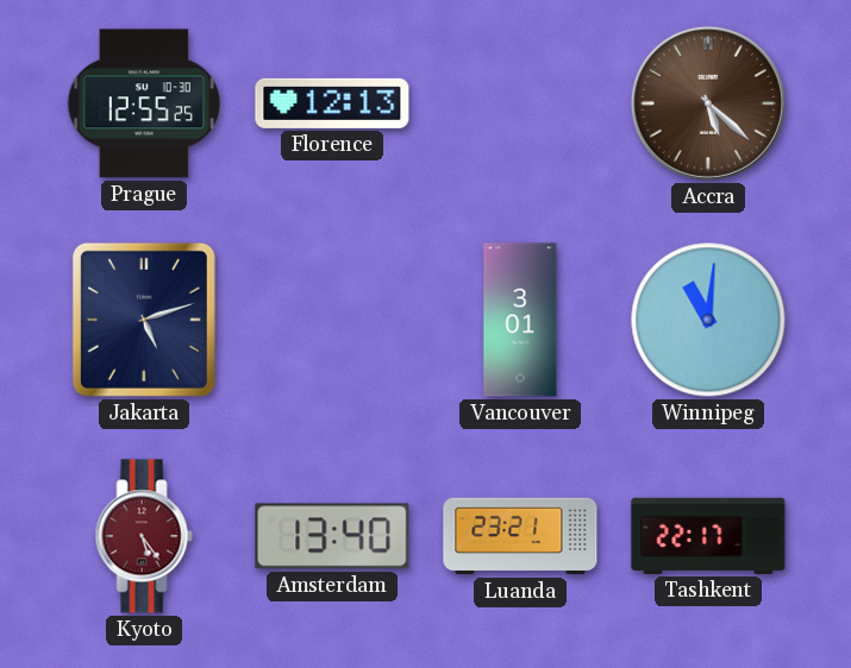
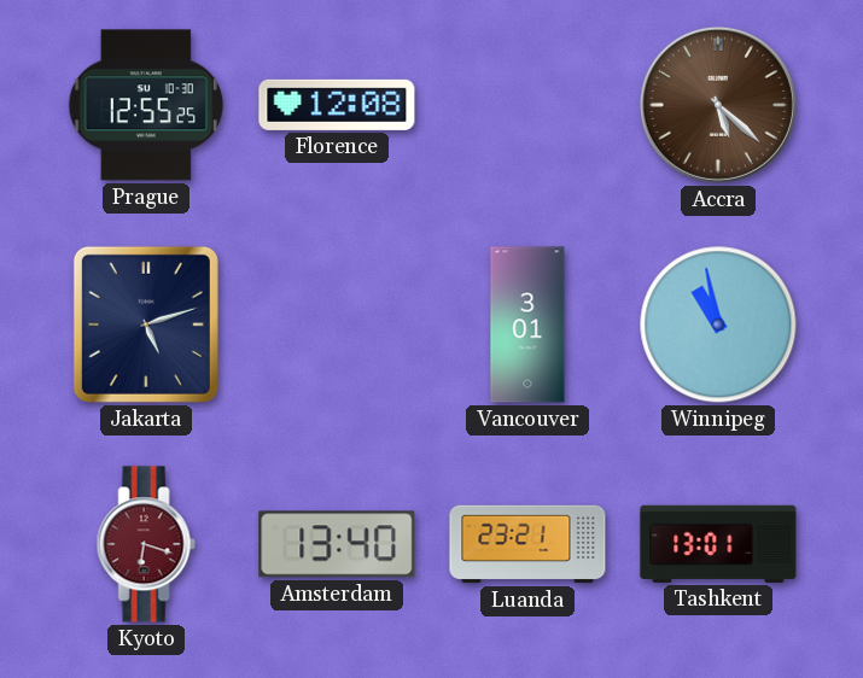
Florence: 12:13 -> 12:08
Winnipeg: 11:01 -> 10:58
Kyoto: 5:24 -> 6:18
Tashkent: 22:17 -> 13:01
